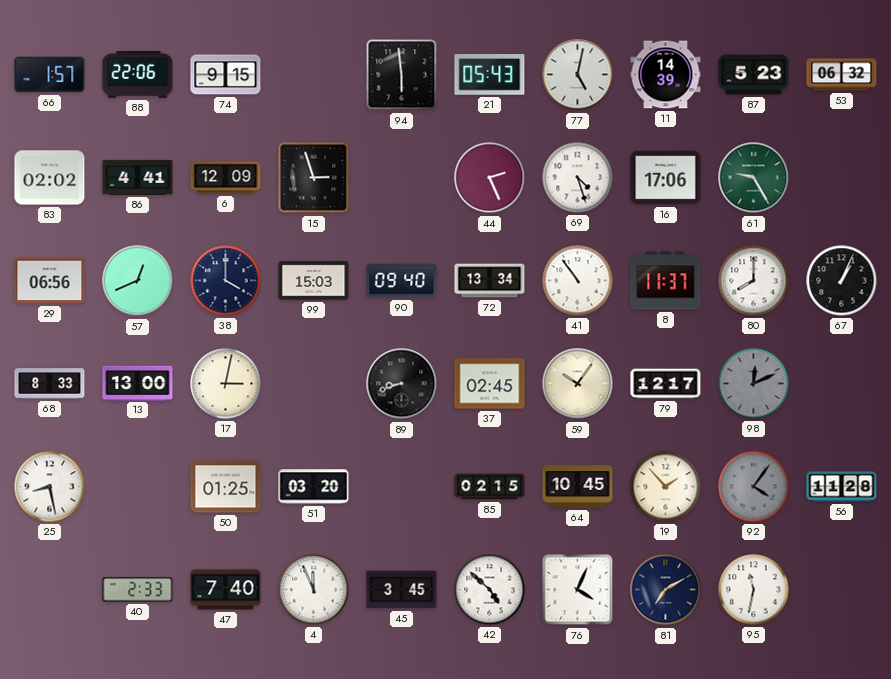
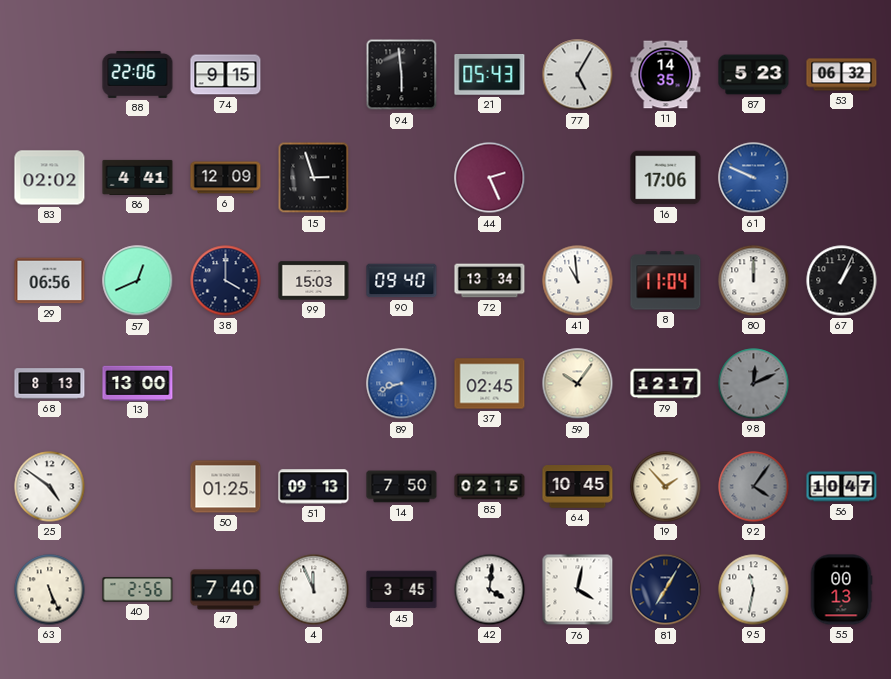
66: 1:57 -> none
77: 5:02 -> 5:05
11: 14:39 -> 14:35
69: 4:27 -> none
61: 9:25 -> 9:49
61 dial: green -> blue
41: 10:54 -> 10:59
8: 11:37 -> 11:04
80: 8:00 -> 12:00
68: 8:33 -> 8:13
17: 3:02 -> none
89 dial: black -> blue
25: 8:28 -> 4:51
51: 03:20 -> 09:13
14: none -> 7:50
56: 11:28 -> 10:47
63: none -> 5:26
40: 2:33 -> 2:56
42: 4:52 -> 4:01
76: 4:04 -> 4:02
81: 7:10 -> 7:05
55: none -> 00:13
